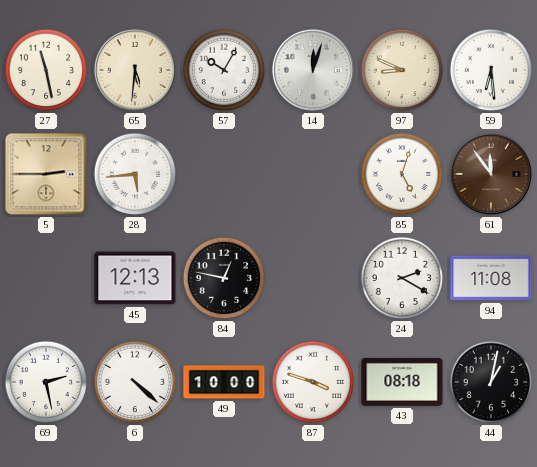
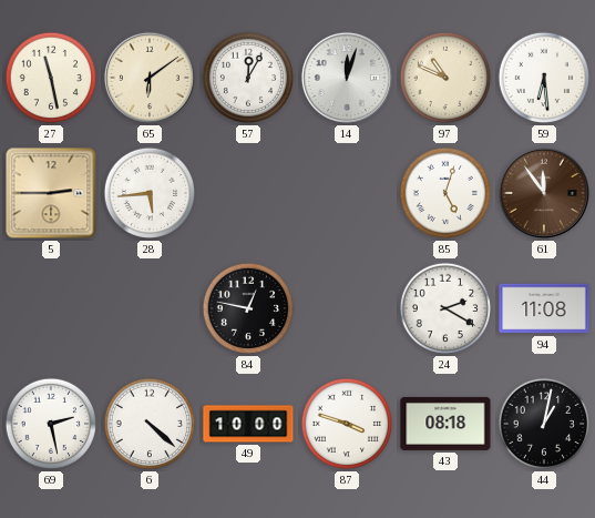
65: 5:31 -> 6:09
57: 10:05 -> 12:05
97: 8:49 -> 10:49
45: 12:13 -> none
